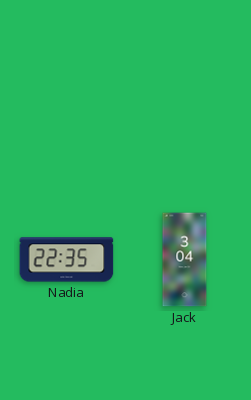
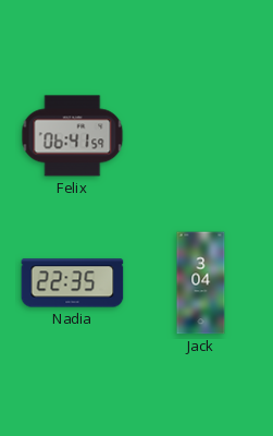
Felix: none -> 06:41
